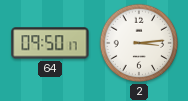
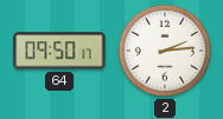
2: 3:14 -> 2:14
